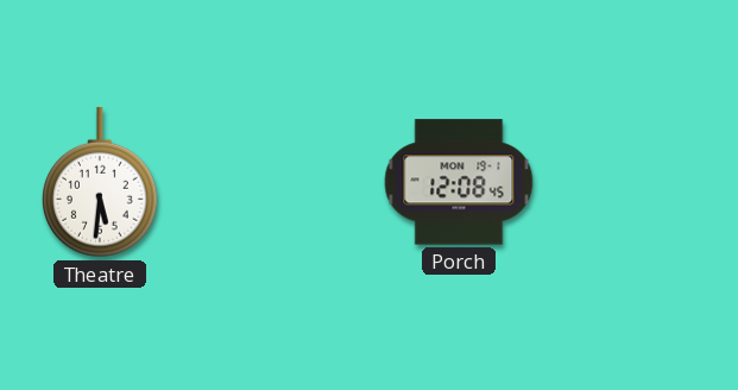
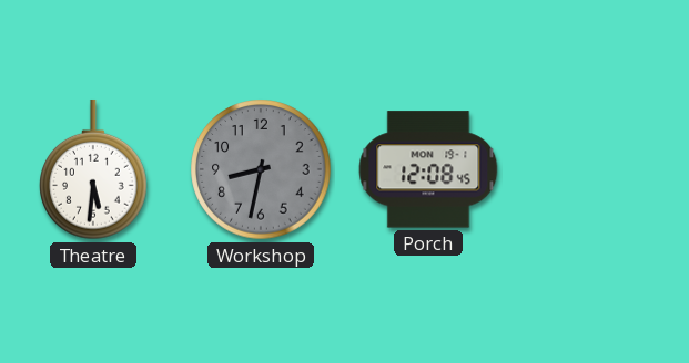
Workshop: none -> 8:32
